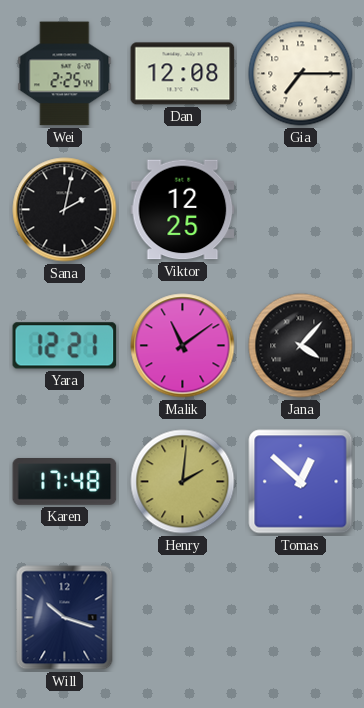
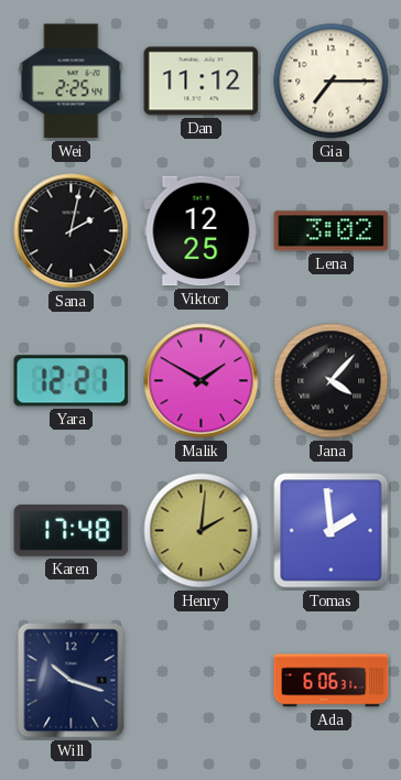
Dan: 12:08 -> 11:12
Lena: none -> 3:02
Malik: 11:09 -> 1:50
Tomas: 12:52 -> 1:59
Ada: none -> 6:06
